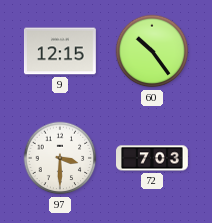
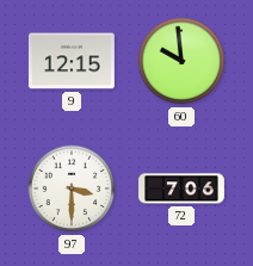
60: 10:24 -> 9:59
72: 7:03 -> 7:06
